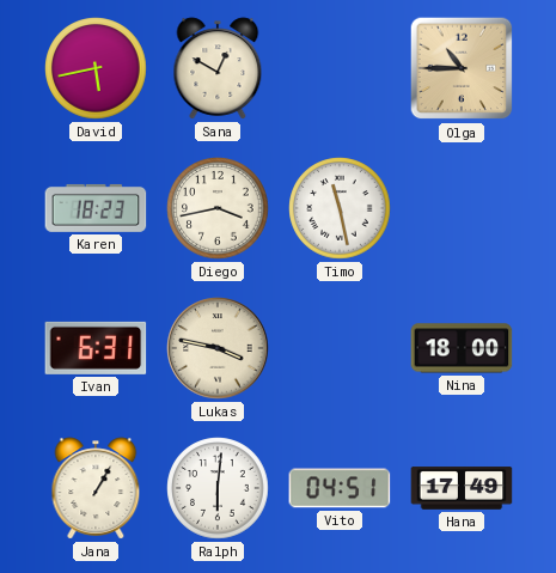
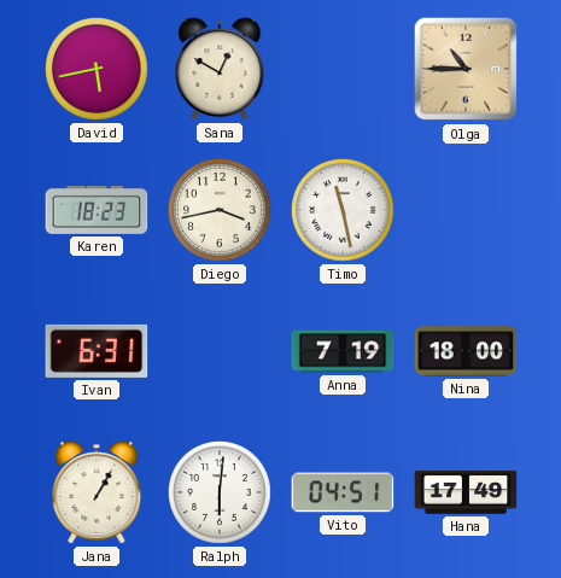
Lukas: 3:47 -> none
Anna: none -> 7:19
